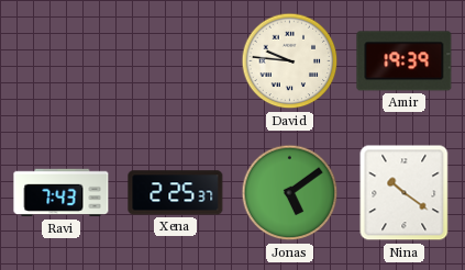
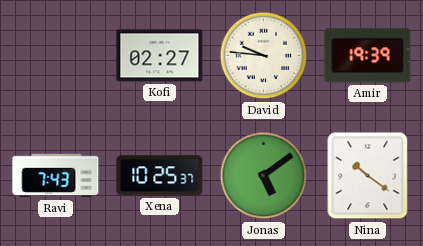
Kofi: none -> 02:27
Xena: 2:25 -> 10:25
